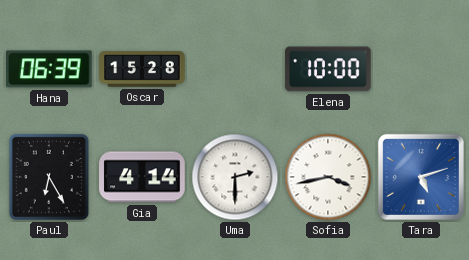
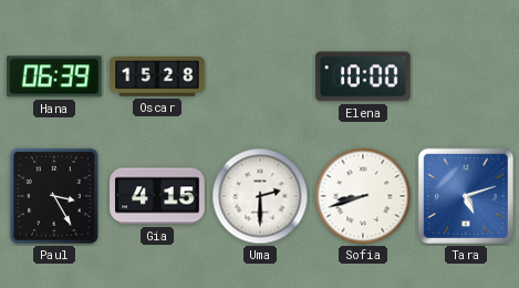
Paul: 6:25 -> 3:25
Gia: 4:14 -> 4:15
Sofia: 3:43 -> 8:42
